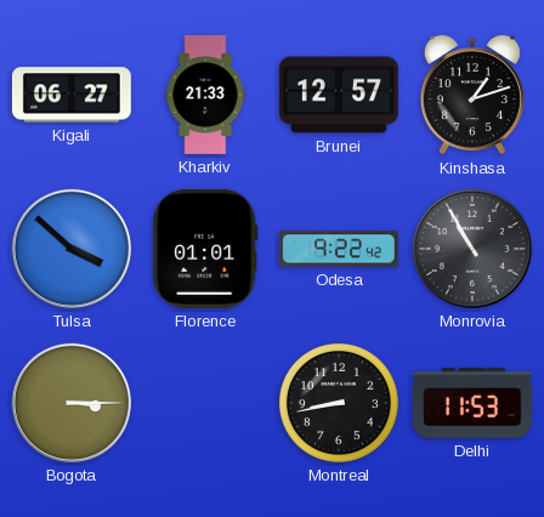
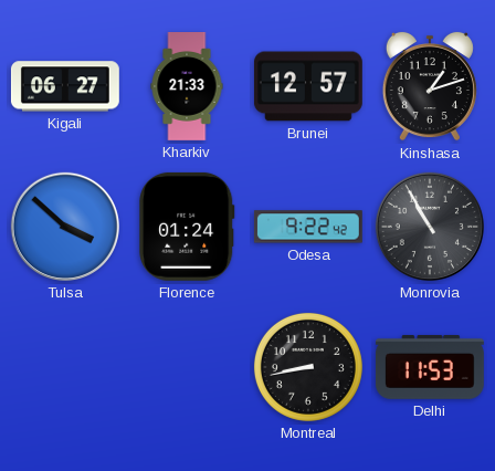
Florence: 01:01 -> 01:24
Bogota: 3:15 -> none
